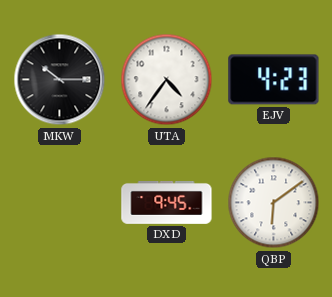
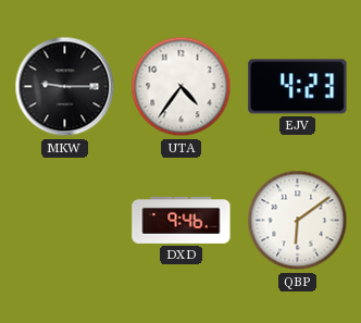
MKW: 10:15 -> 9:15
DXD: 9:45 -> 9:46
